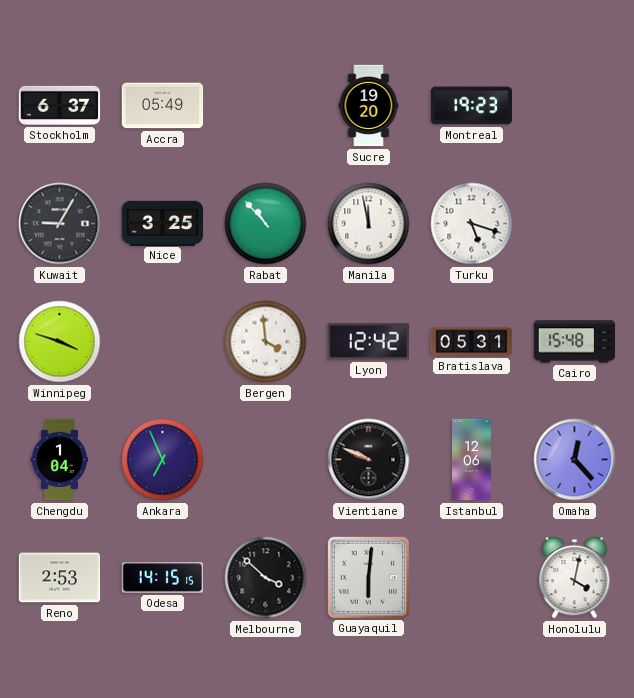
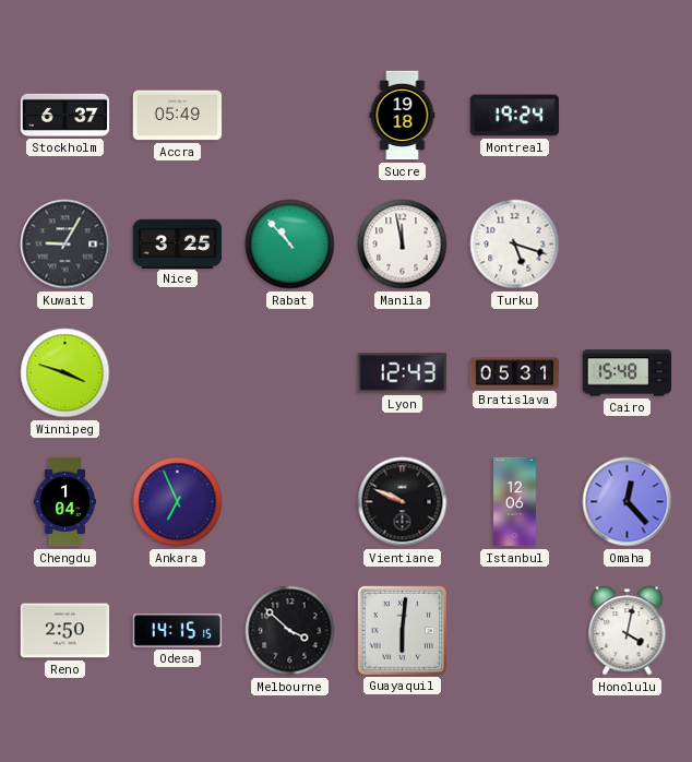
Sucre: 19:20 -> 19:18
Montreal: 19:23 -> 19:24
Bergen: 3:59 -> none
Lyon: 12:42 -> 12:43
Reno: 2:53 -> 2:50
